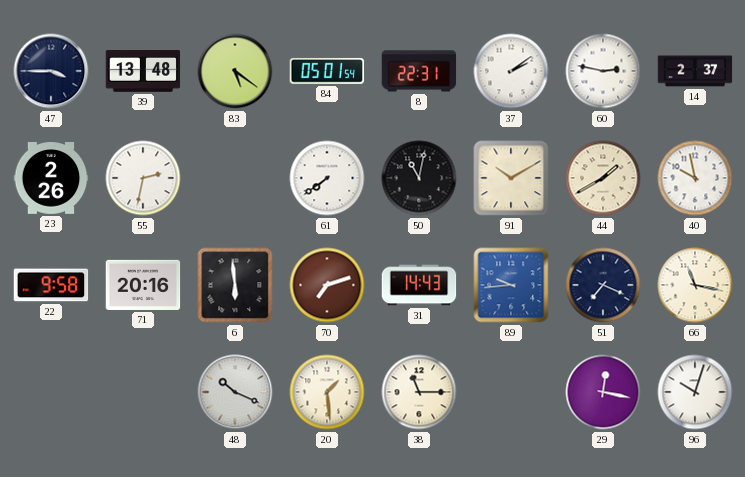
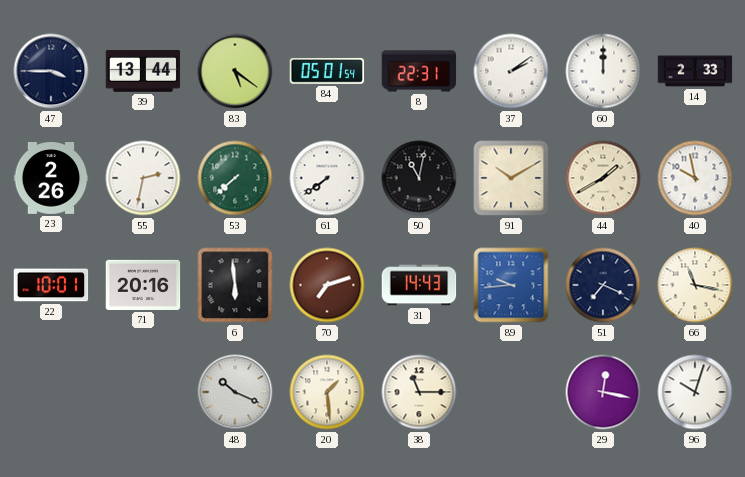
39: 13:48 -> 13:44
60: 2:47 -> 12:00
14: 2:37 -> 2:33
53: none -> 7:38
22: 9:58 -> 10:01
